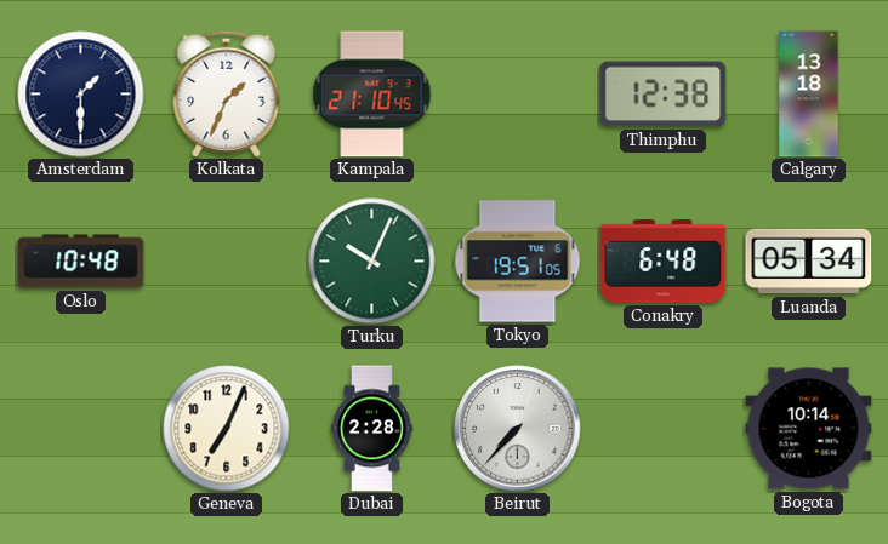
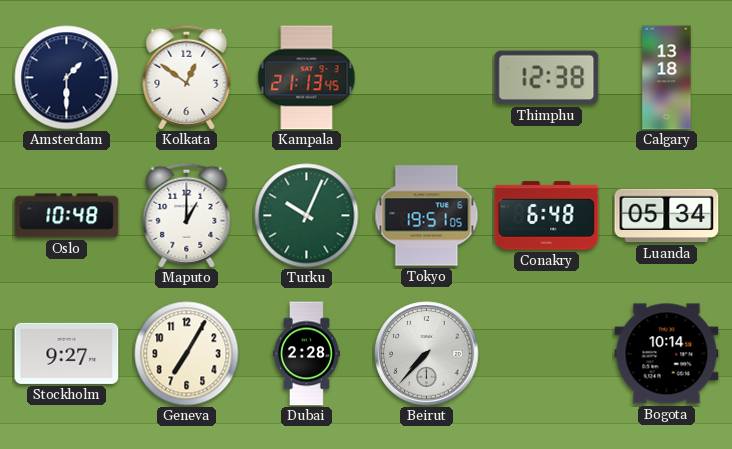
Kolkata: 1:34 -> 12:51
Kampala: 21:10 -> 21:13
Maputo: none -> 1:00
Stockholm: none -> 9:27
Geneva: 7:04 -> 7:05
